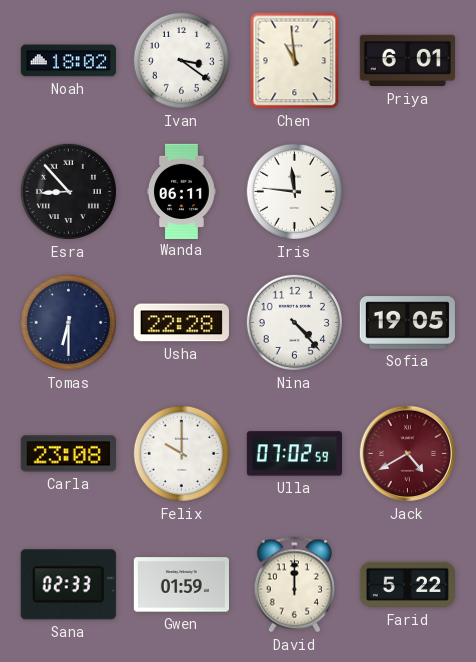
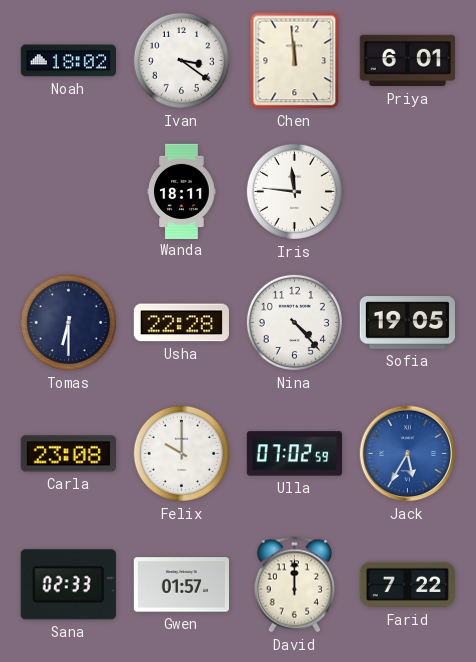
Chen: 10:59 -> 11:59
Esra: 8:53 -> none
Wanda: 06:11 -> 18:11
Jack: 4:40 -> 5:35
Jack dial: burgundy -> blue
Gwen: 01:59 -> 01:57
Farid: 5:22 -> 7:22
